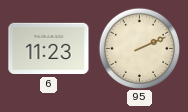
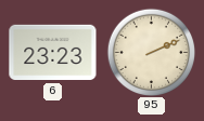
6: 11:23 -> 23:23
